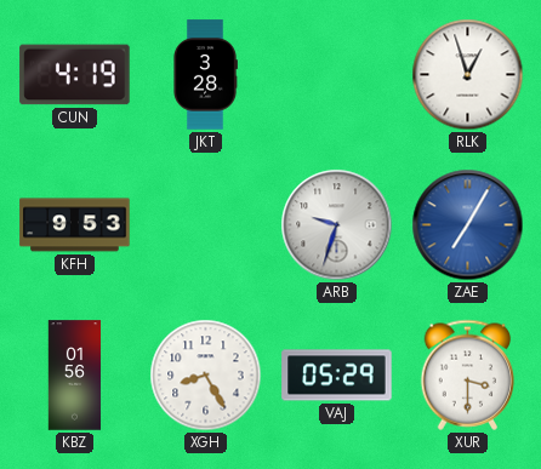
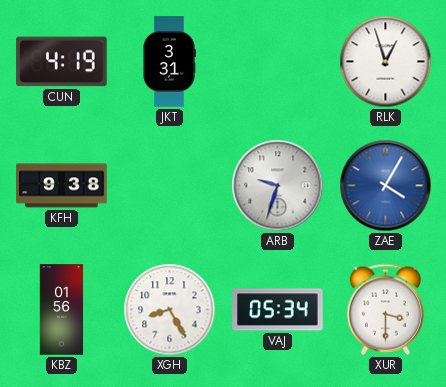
JKT: 3:28 -> 3:31
KFH: 9:53 -> 9:38
ZAE: 7:05 -> 4:05
VAJ: 05:29 -> 05:34
